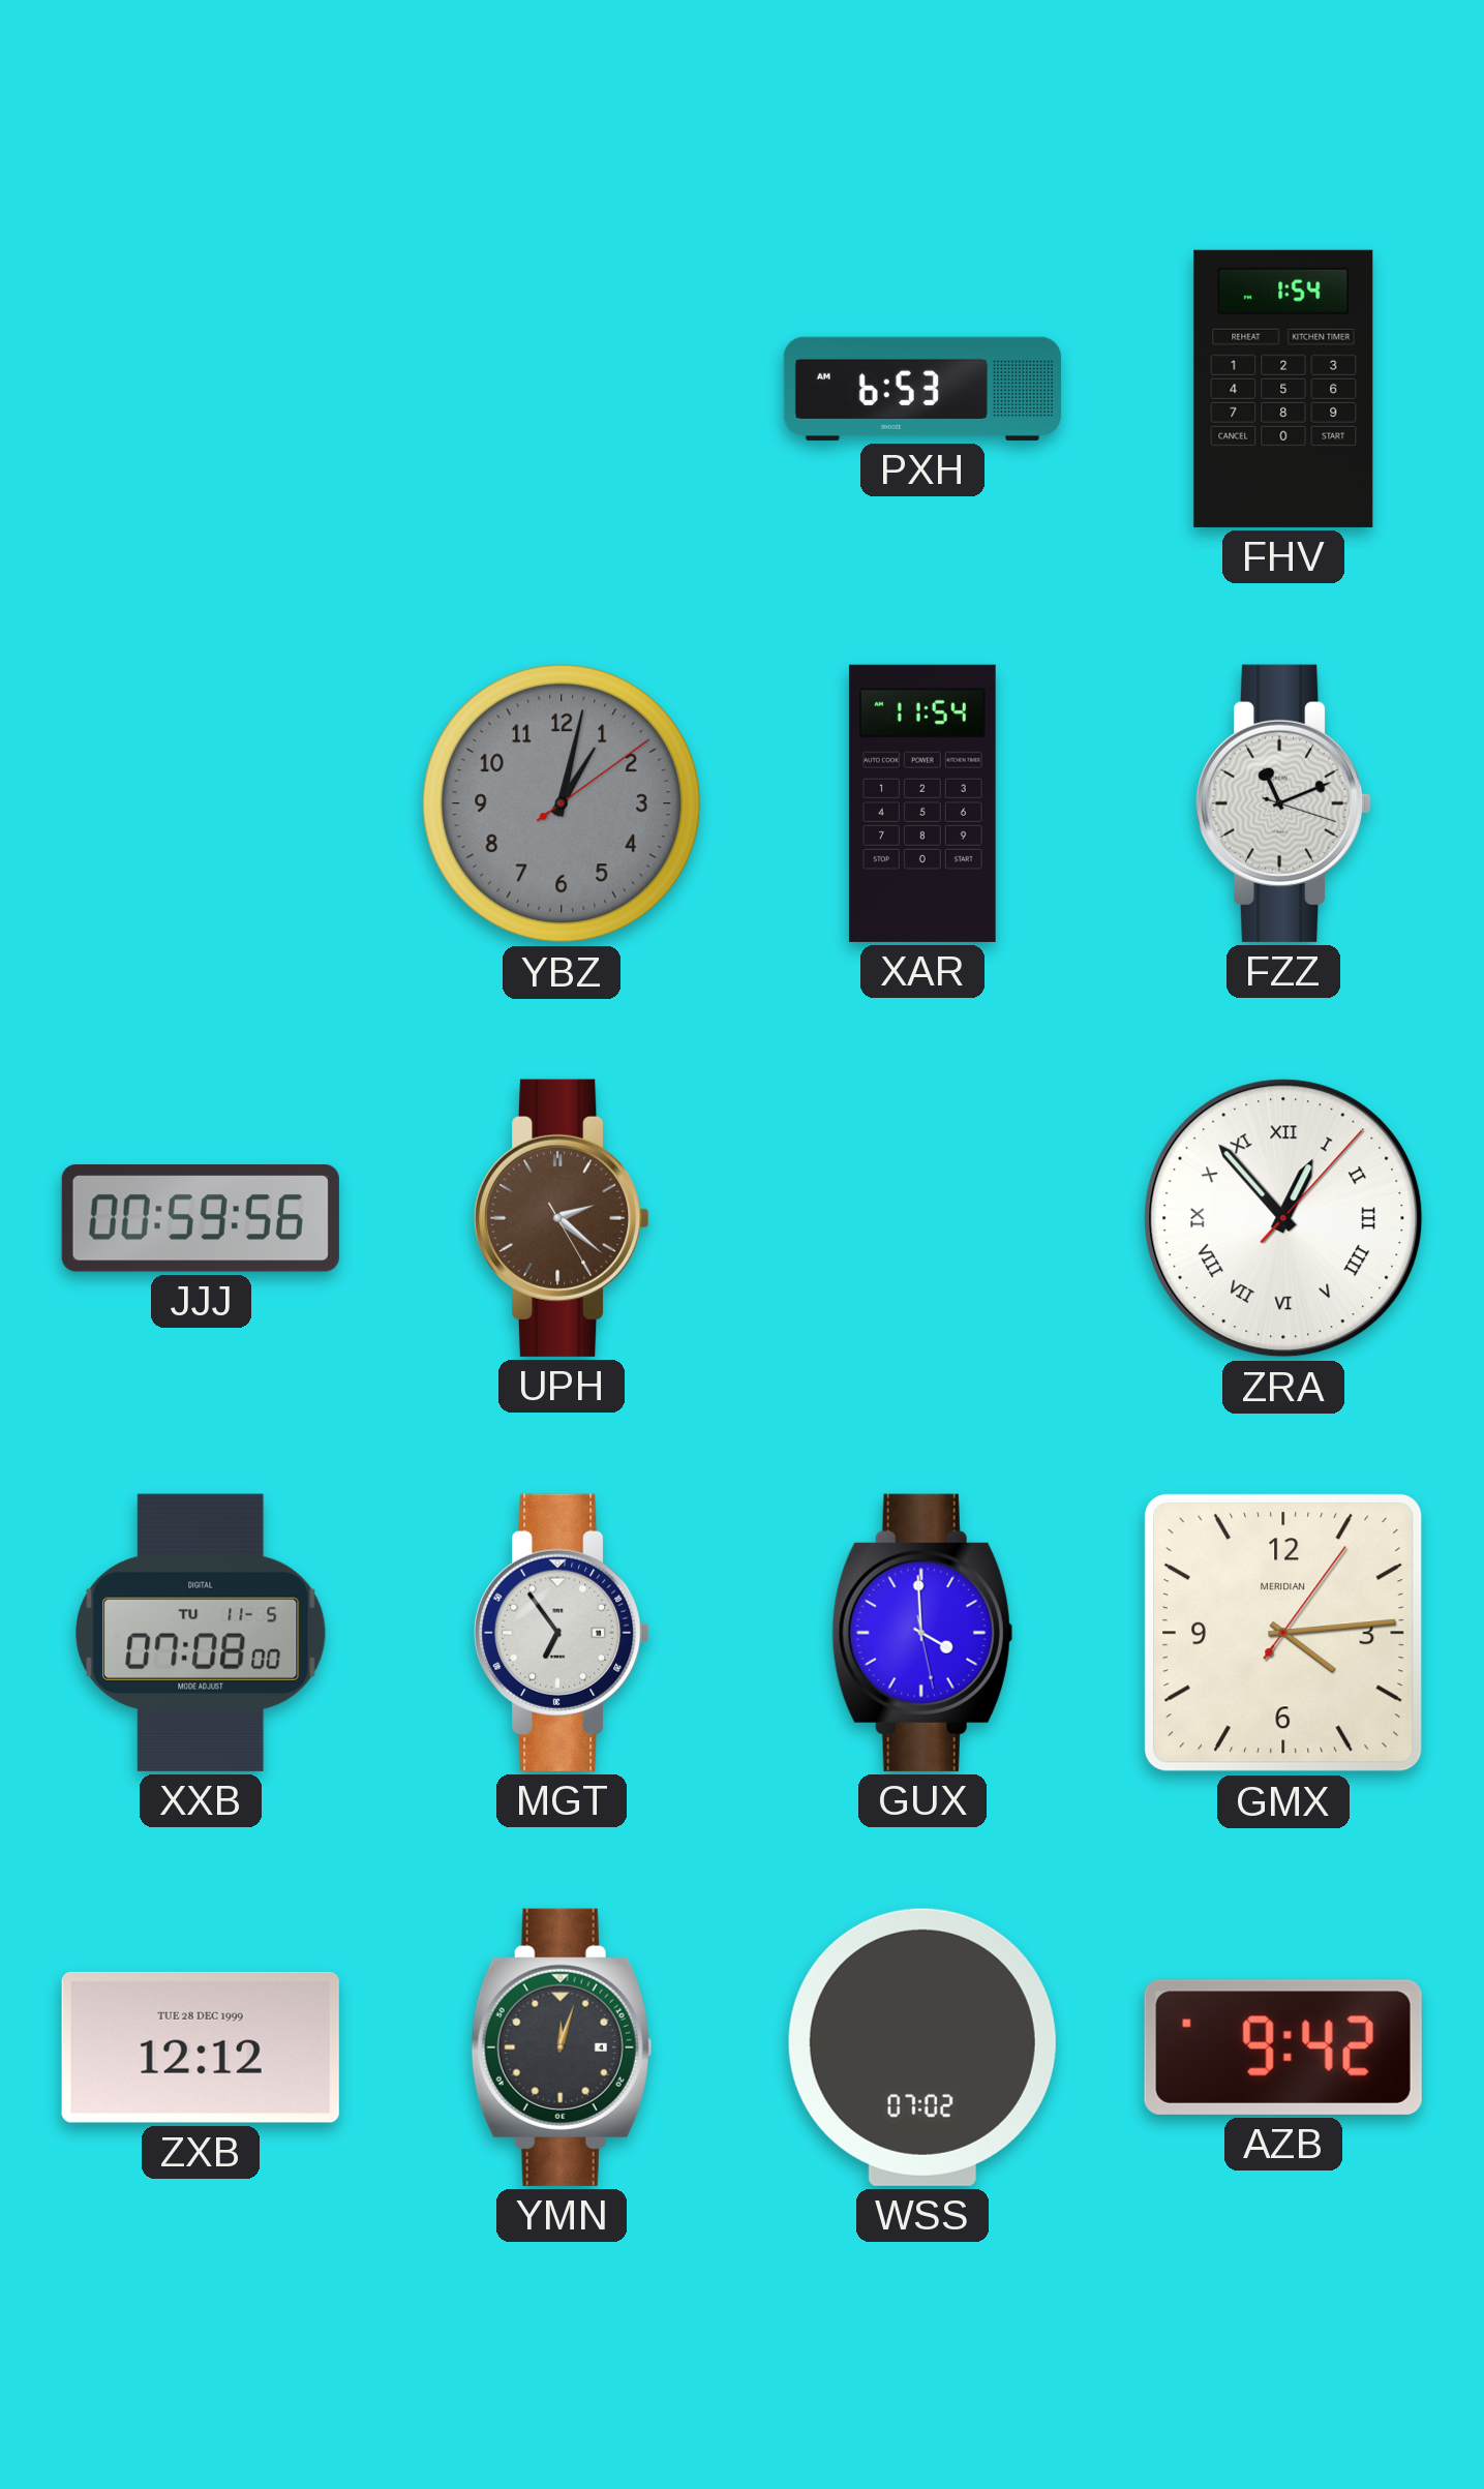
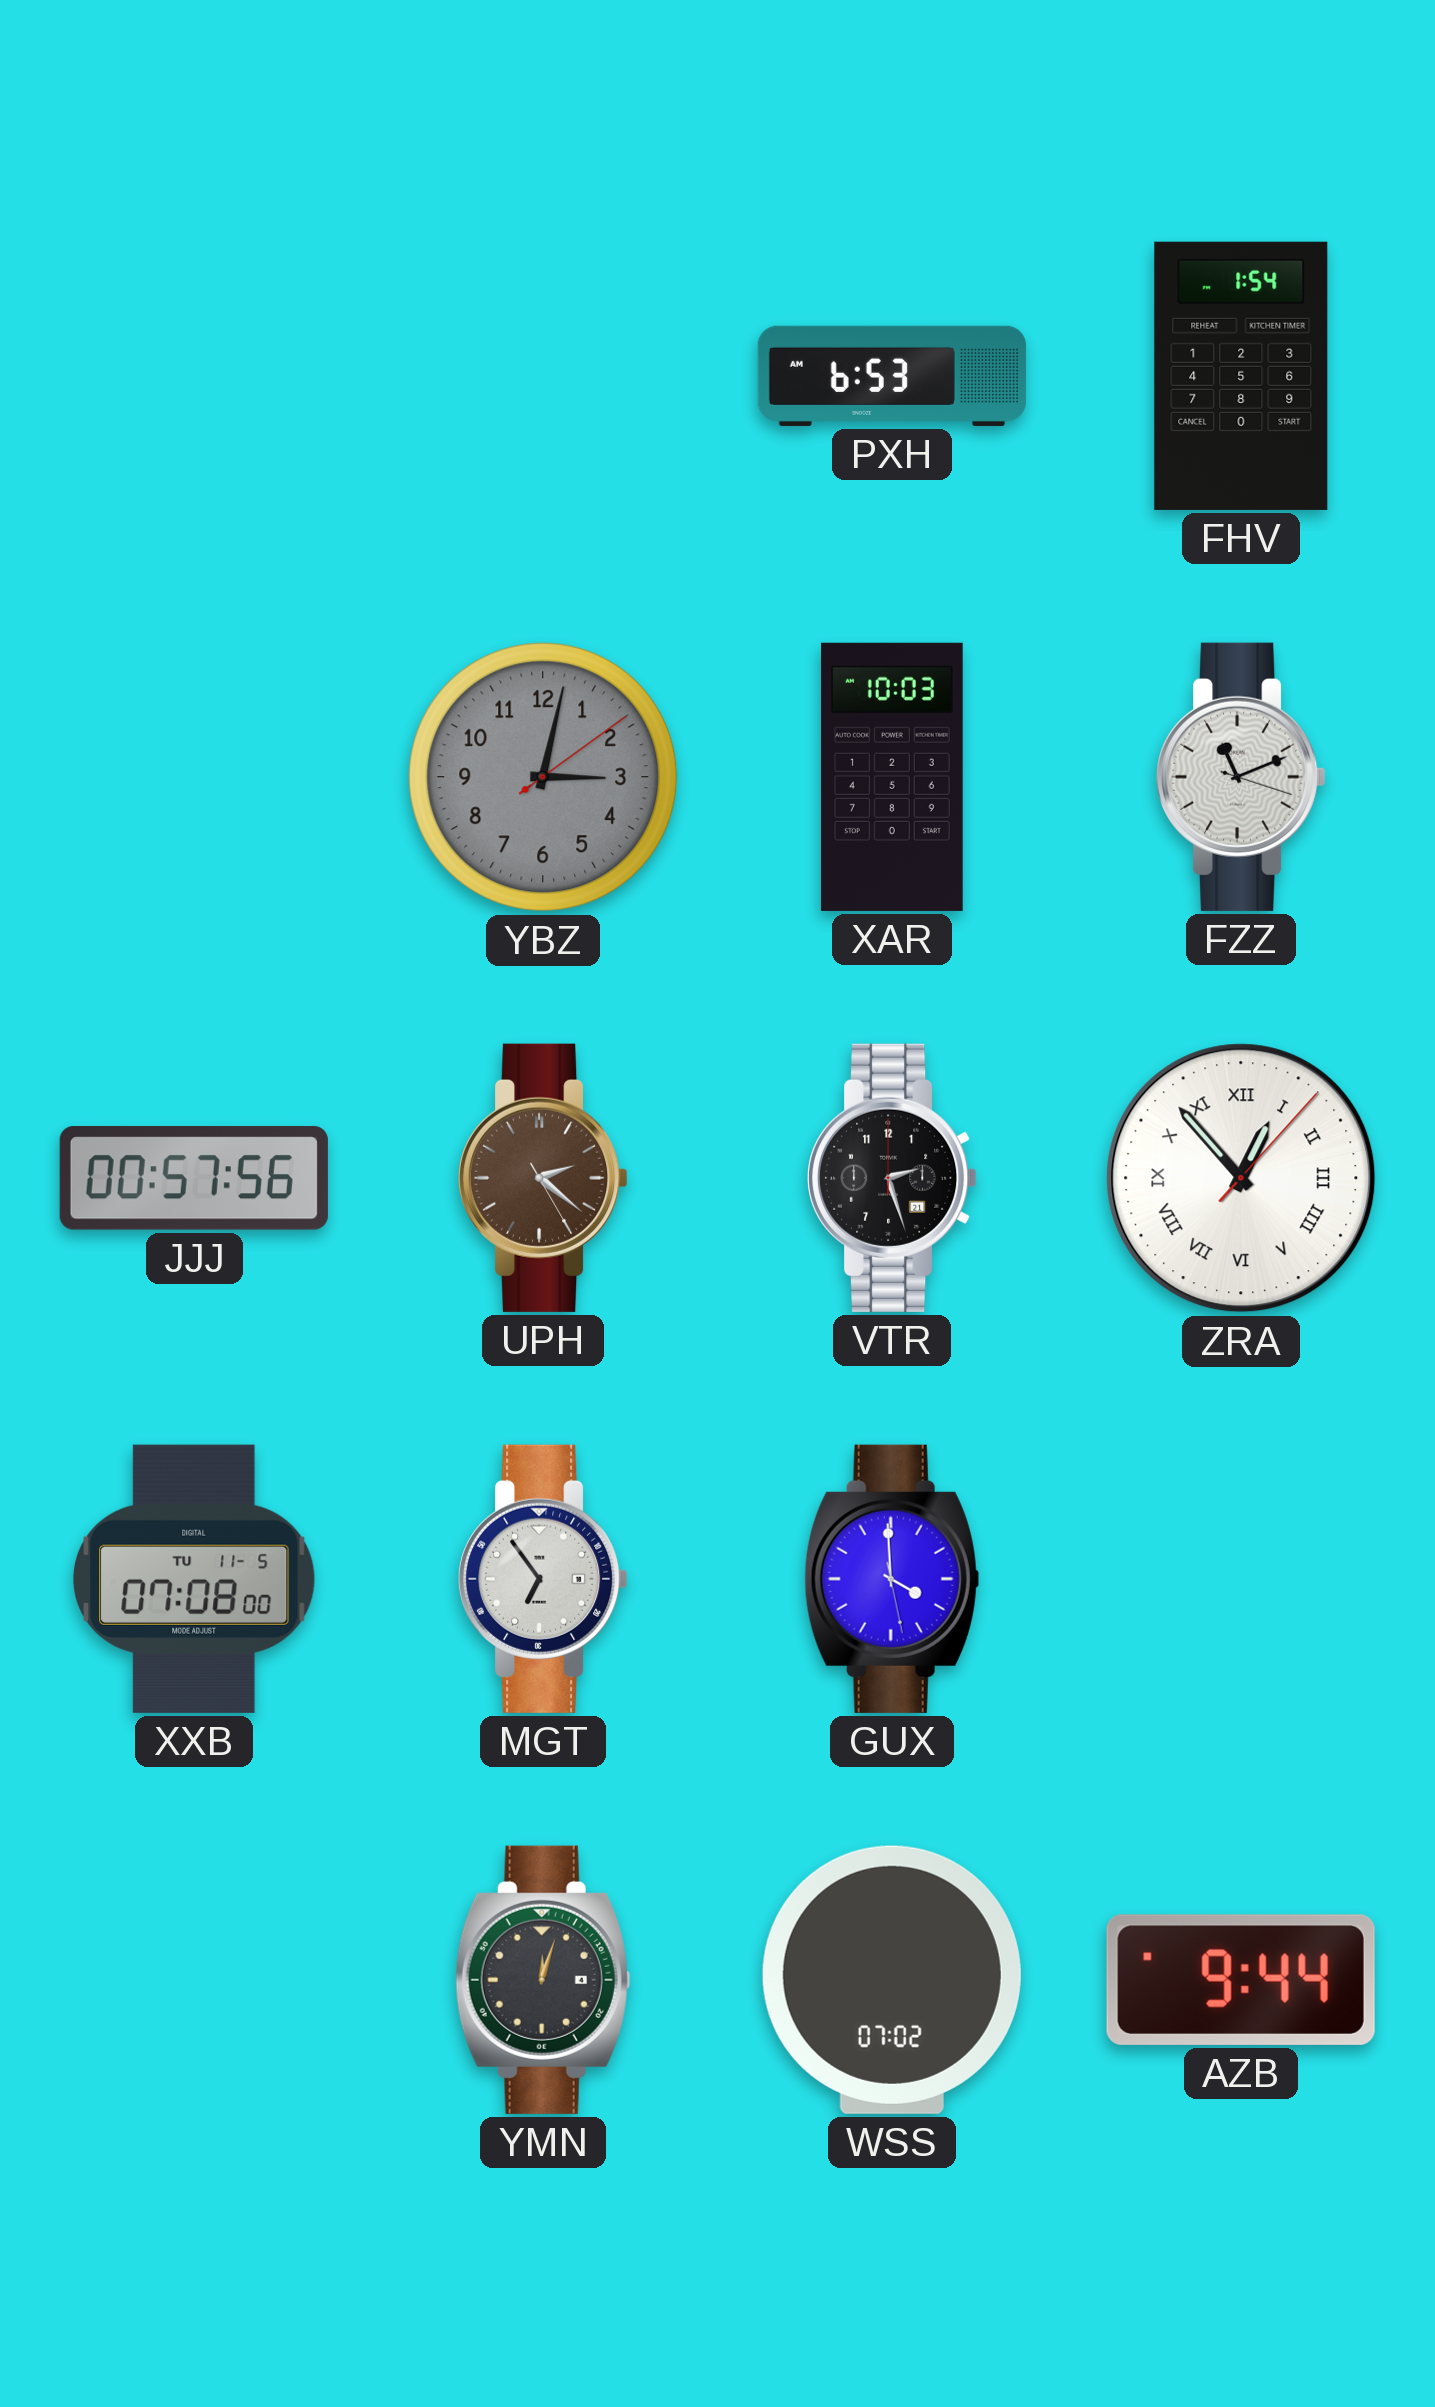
YBZ: 1:02 -> 3:02
XAR: 11:54 -> 10:03
JJJ: 00:59 -> 00:57
VTR: none -> 2:27
GMX: 4:14 -> none
ZXB: 12:12 -> none
AZB: 9:42 -> 9:44
